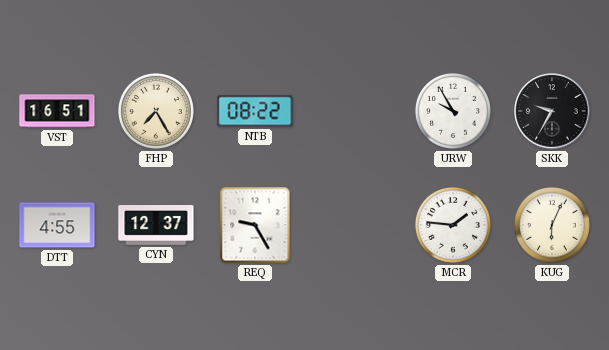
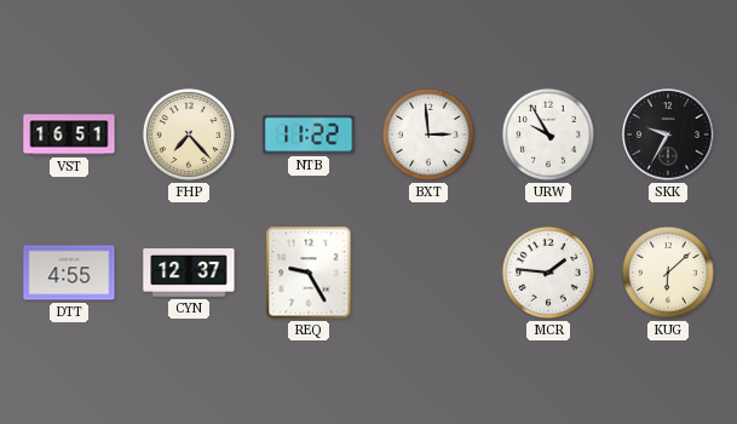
FHP: 7:25 -> 7:23
NTB: 08:22 -> 11:22
BXT: none -> 2:59
KUG: 6:04 -> 6:08
